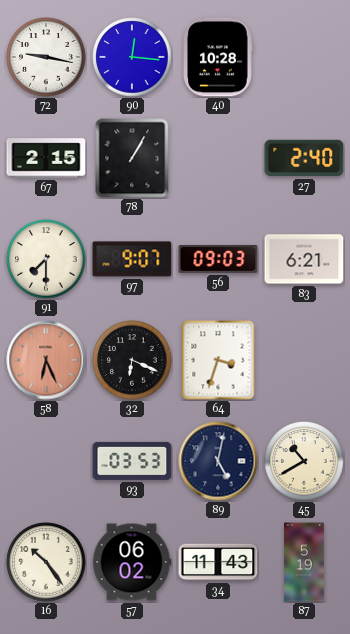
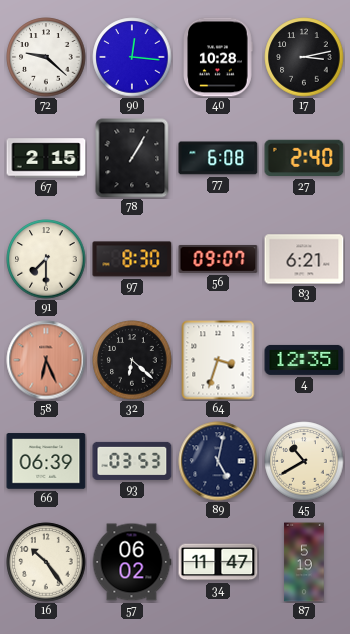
72: 9:17 -> 9:22
17: none -> 3:13
77: none -> 6:08
97: 9:07 -> 8:30
56: 09:03 -> 09:07
32: 6:19 -> 6:22
4: none -> 12:35
66: none -> 06:39
34: 11:43 -> 11:47
